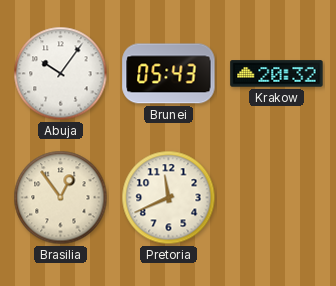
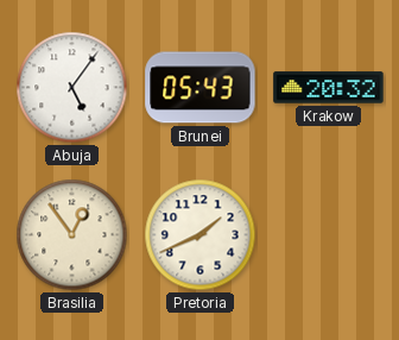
Abuja: 10:06 -> 5:06
Pretoria: 11:41 -> 1:41
